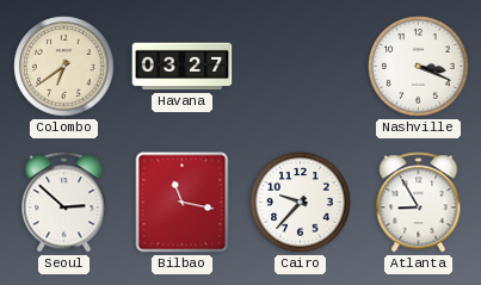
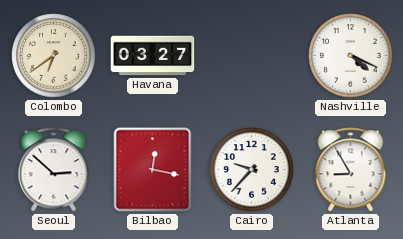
Nashville: 3:19 -> 4:19
Bilbao: 11:17 -> 12:17
